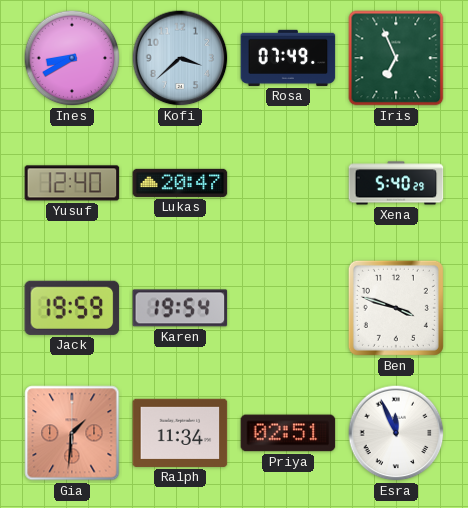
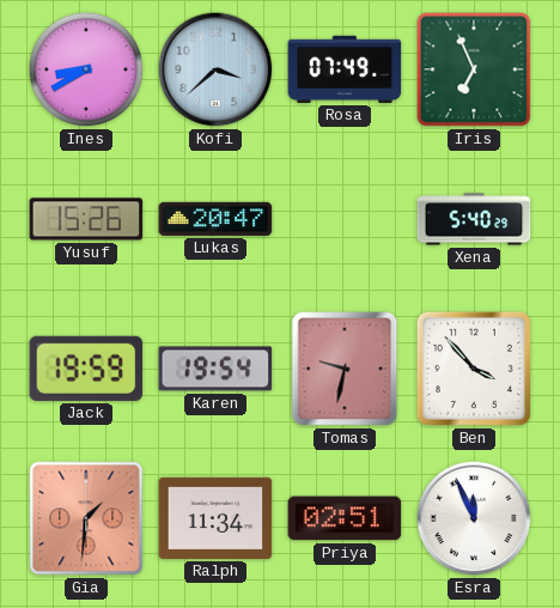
Yusuf: 12:40 -> 15:26
Tomas: none -> 9:32
Ben: 3:48 -> 3:53
